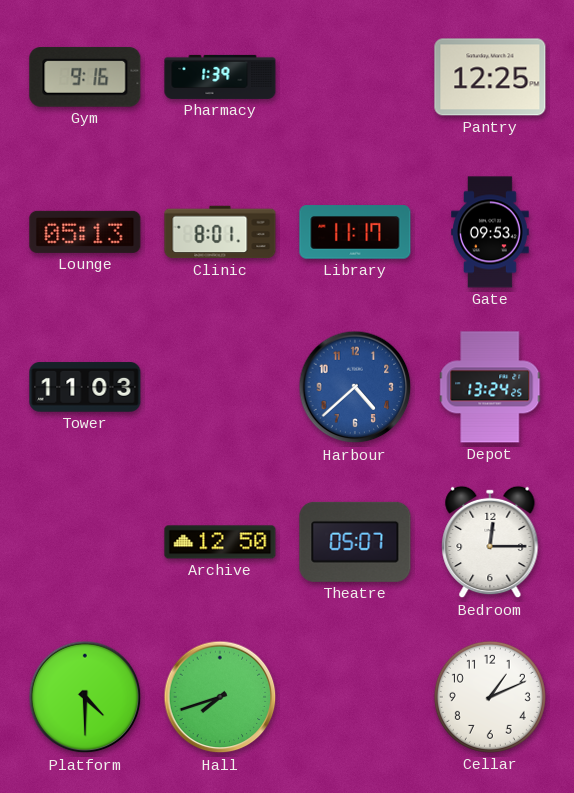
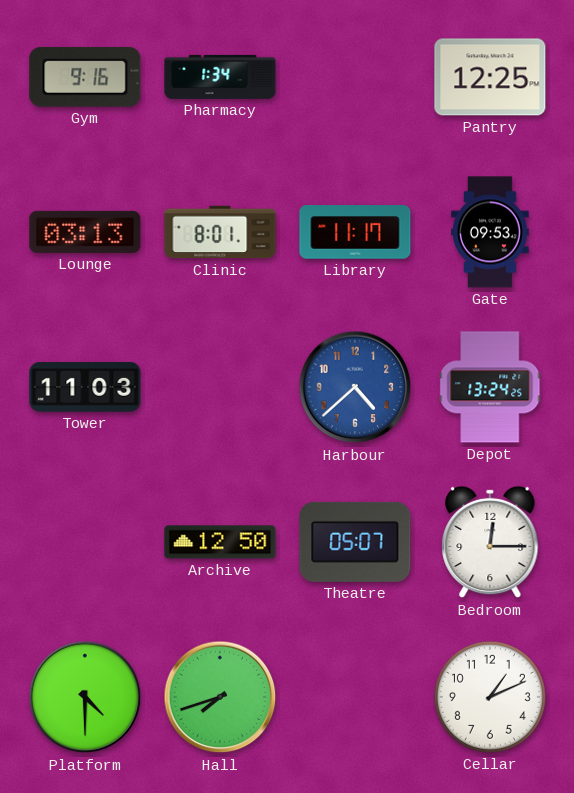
Pharmacy: 1:39 -> 1:34
Lounge: 05:13 -> 03:13
